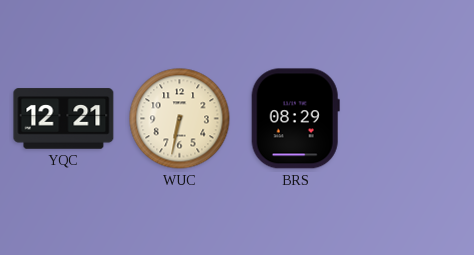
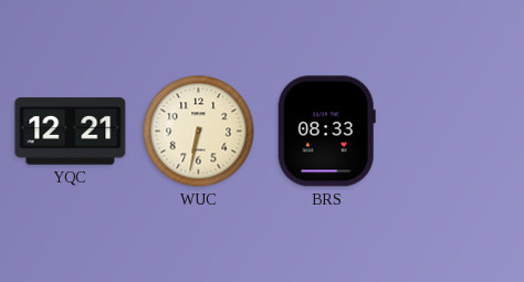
BRS: 08:29 -> 08:33
